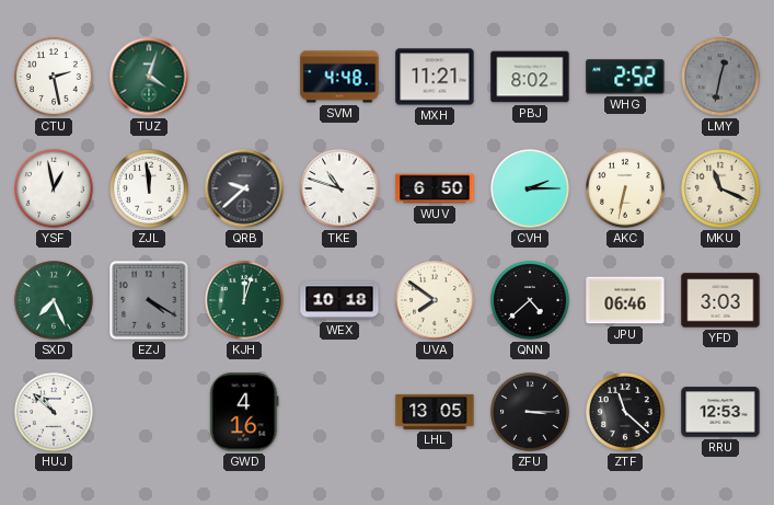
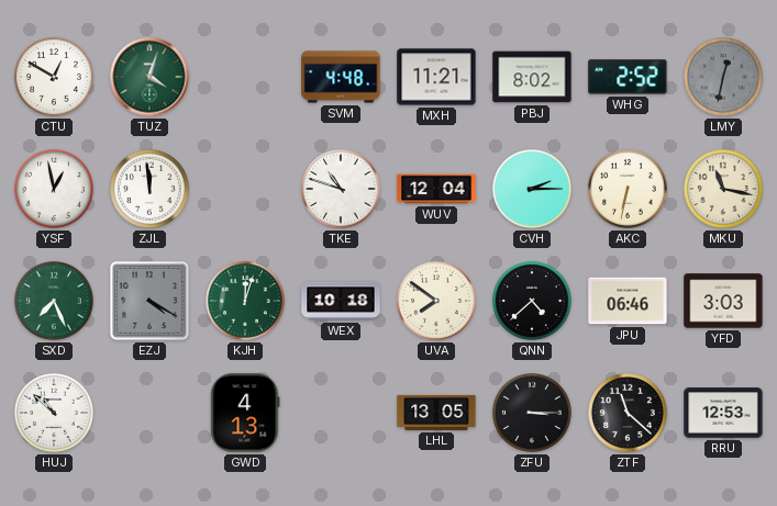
CTU: 2:28 -> 12:50
QRB: 9:38 -> none
WUV: 6:50 -> 12:04
MKU: 11:19 -> 11:17
GWD: 4:16 -> 4:13
